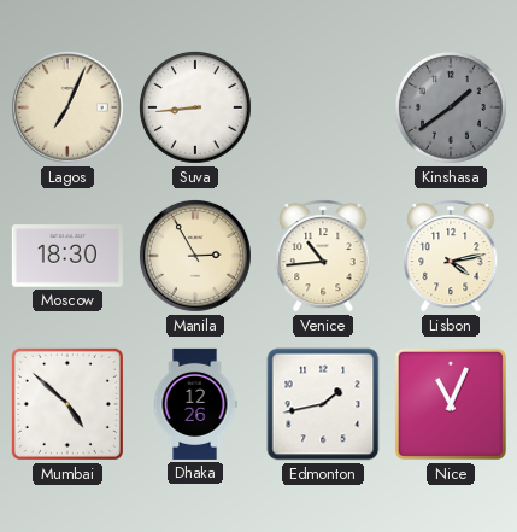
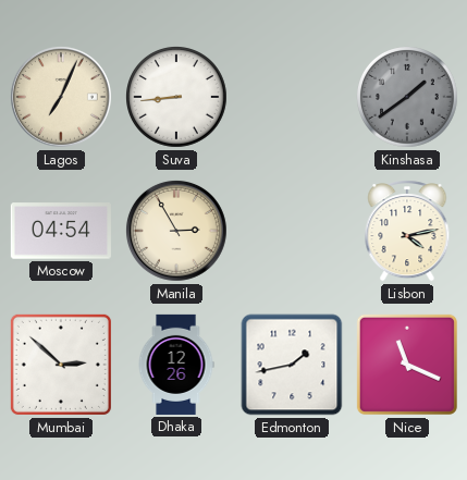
Moscow: 18:30 -> 04:54
Venice: 10:44 -> none
Mumbai: 4:52 -> 2:52
Nice: 11:04 -> 11:19
